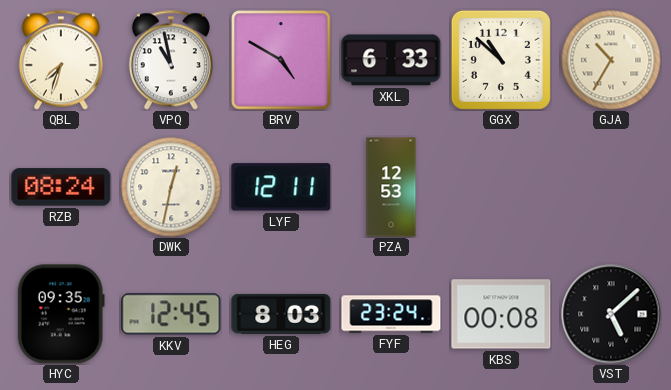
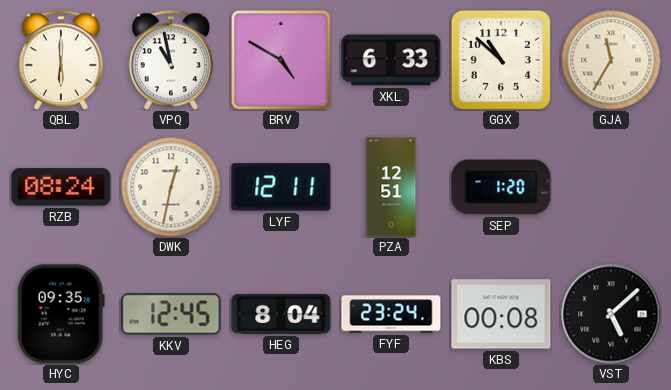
QBL: 7:33 -> 6:00
GJA: 10:35 -> 11:35
PZA: 12:53 -> 12:51
SEP: none -> 1:20
HEG: 8:03 -> 8:04
